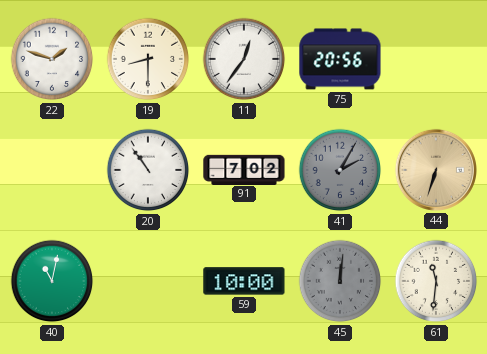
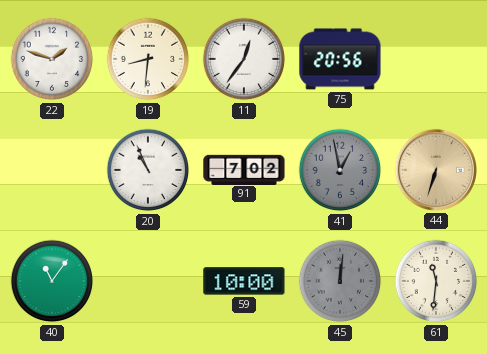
19: 8:30 -> 8:31
20: 10:54 -> 10:56
41: 2:05 -> 12:58
40: 11:02 -> 11:06
